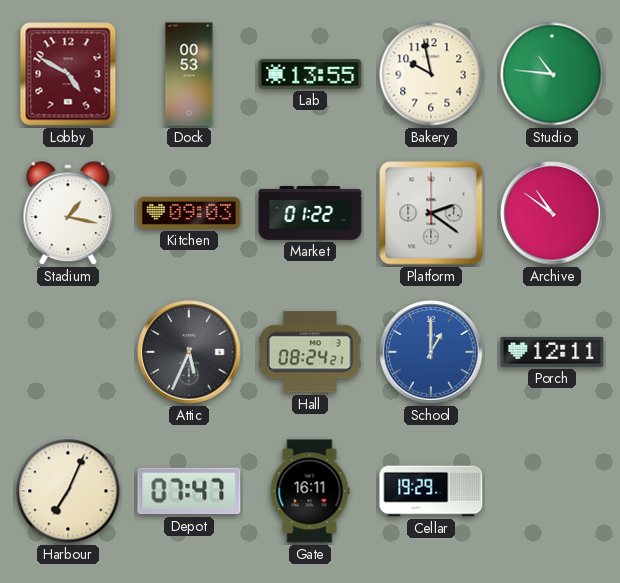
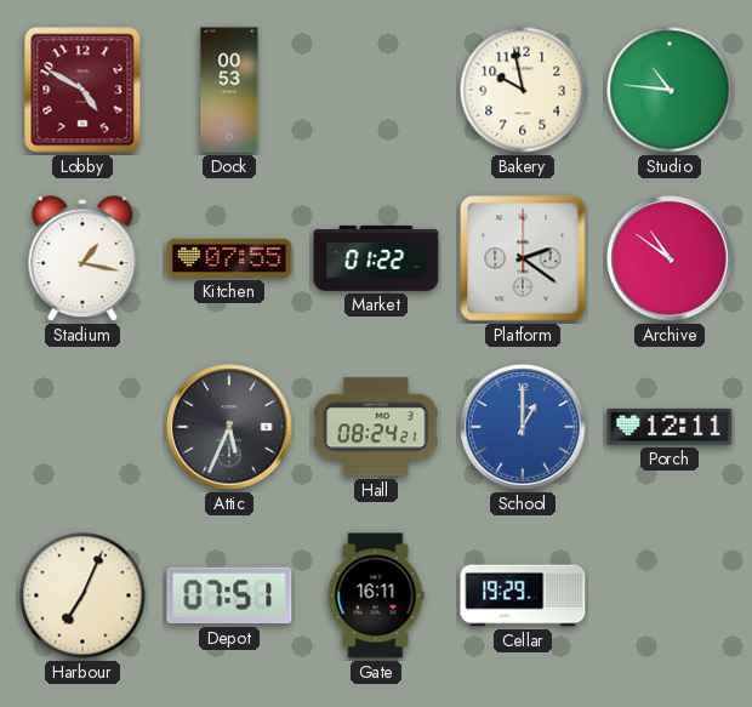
Lab: 13:55 -> none
Kitchen: 09:03 -> 07:55
Depot: 07:47 -> 07:51
